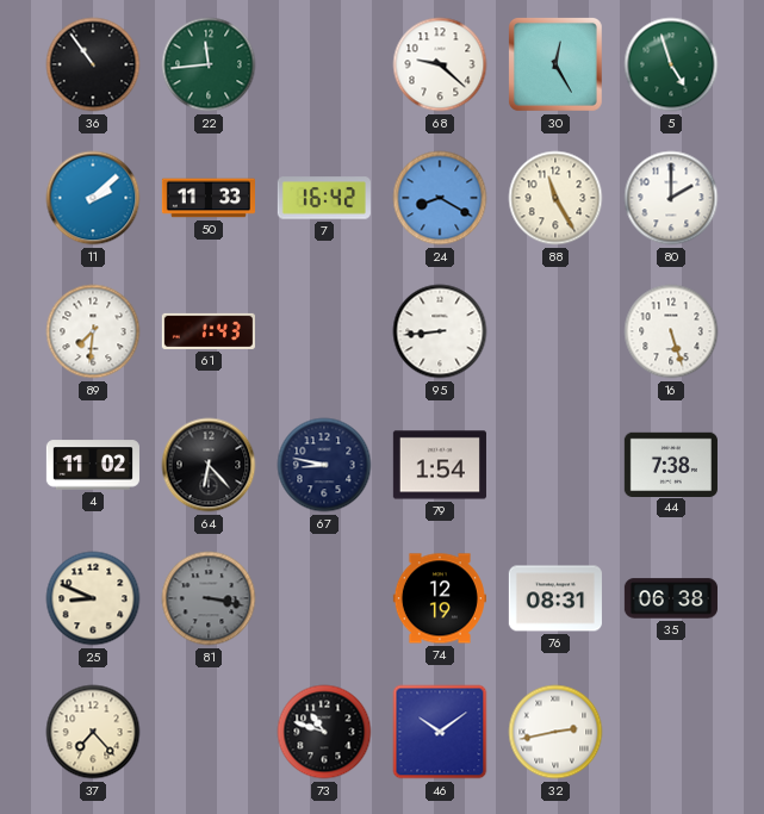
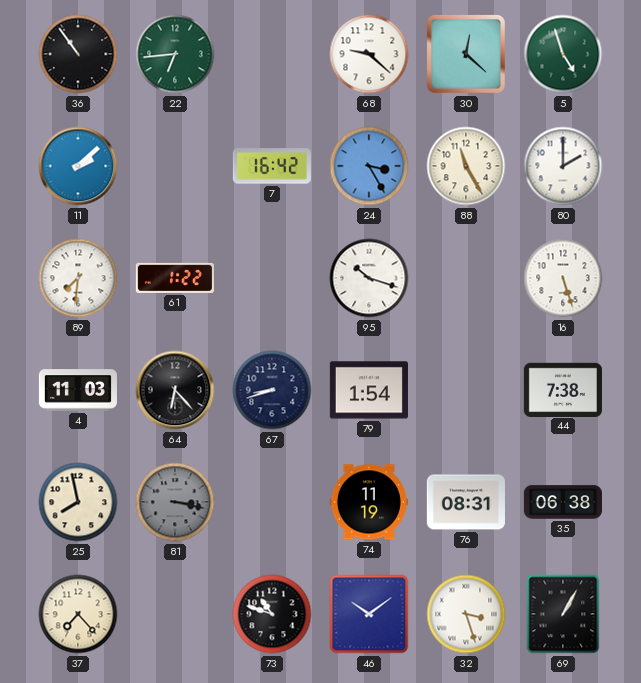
22: 11:44 -> 6:44
30: 12:25 -> 12:22
50: 11:33 -> none
24: 8:20 -> 3:25
61: 1:43 -> 1:22
95: 8:44 -> 10:18
4: 11:02 -> 11:03
67: 8:47 -> 8:42
25: 8:49 -> 7:58
74: 12:19 -> 11:19
32: 2:43 -> 3:27
69: none -> 1:05
